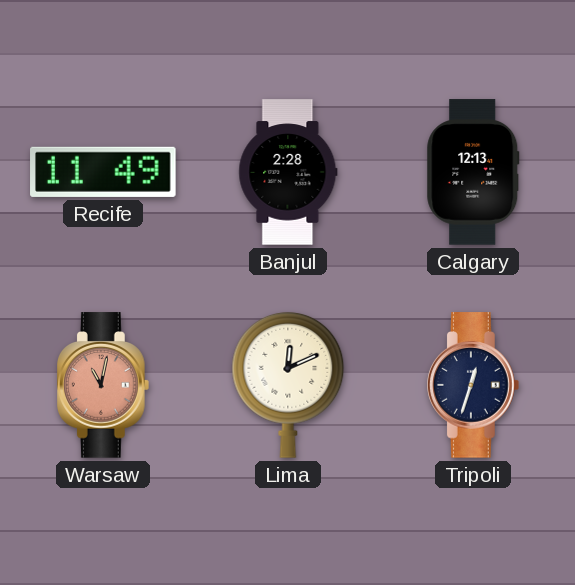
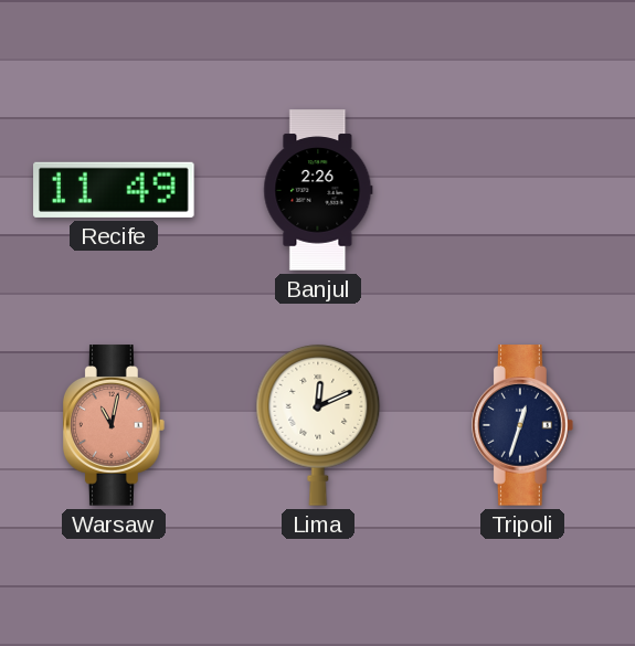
Banjul: 2:28 -> 2:26
Calgary: 12:13 -> none
